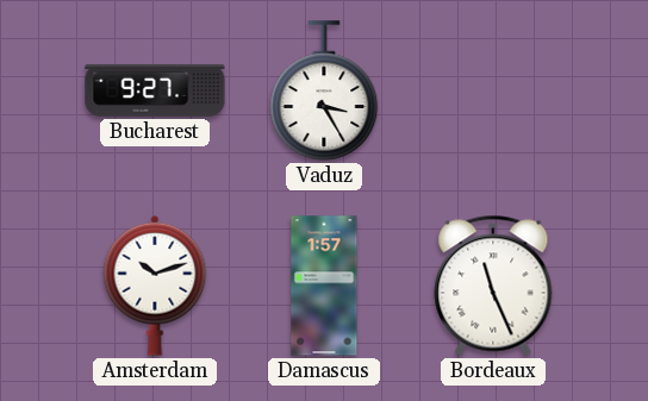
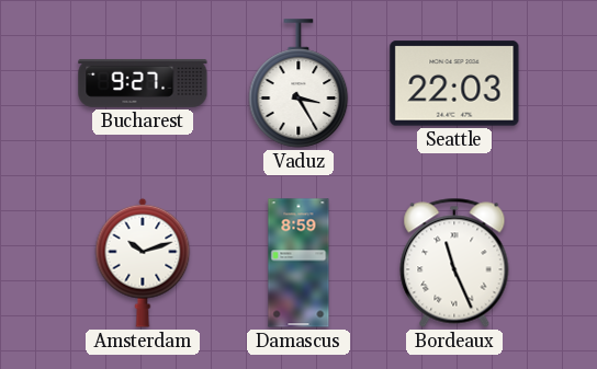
Seattle: none -> 22:03
Damascus: 1:57 -> 8:59
